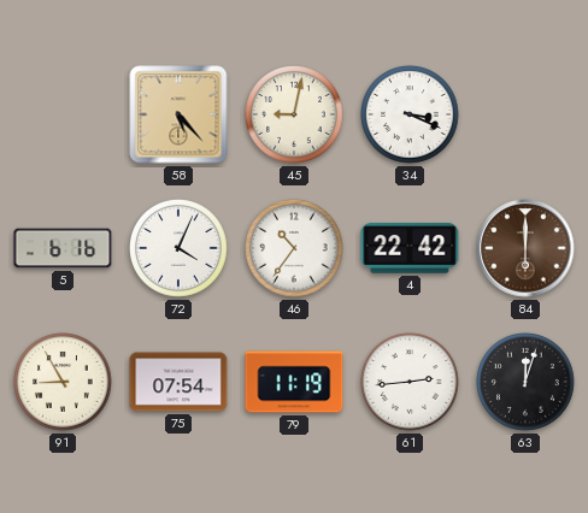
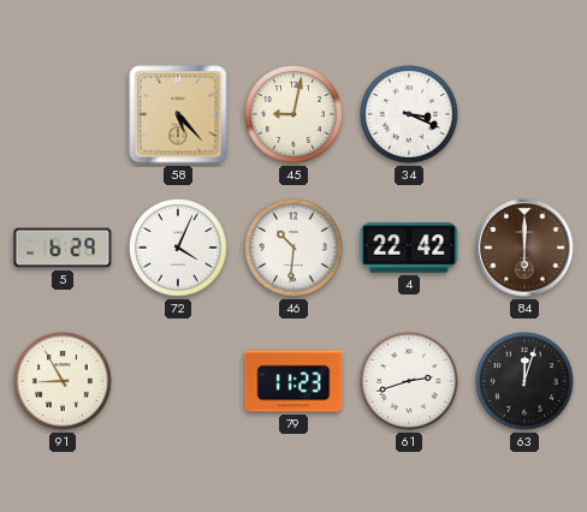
5: 6:16 -> 6:29
46: 10:36 -> 10:31
75: 07:54 -> none
79: 11:19 -> 11:23
61: 2:44 -> 2:42
